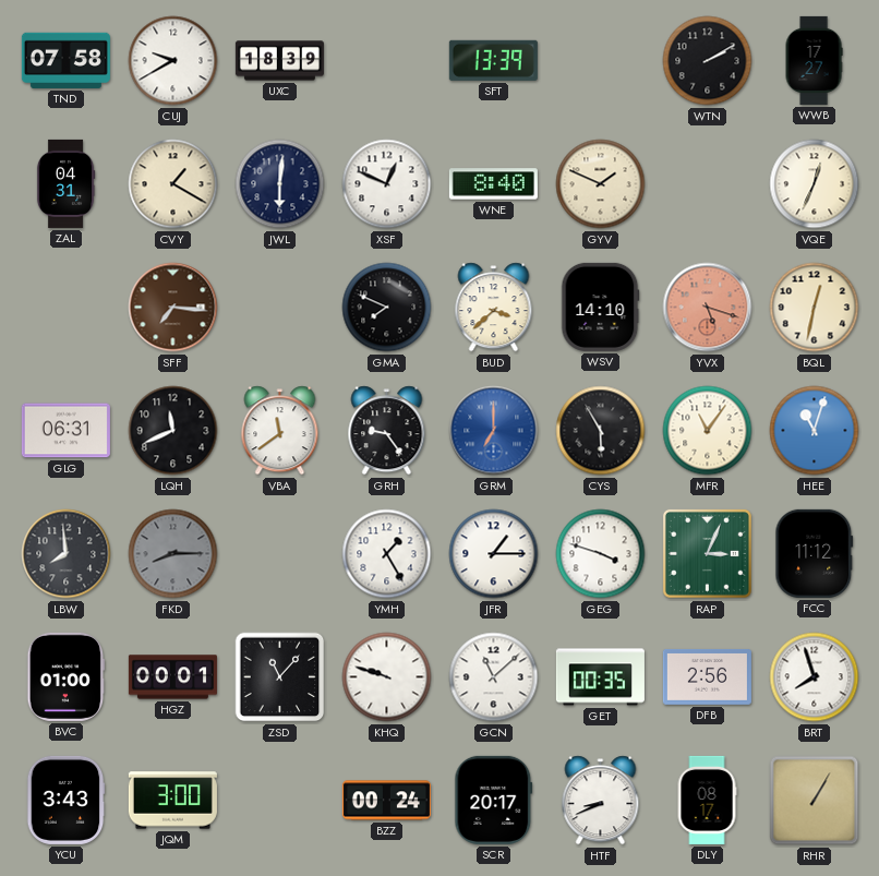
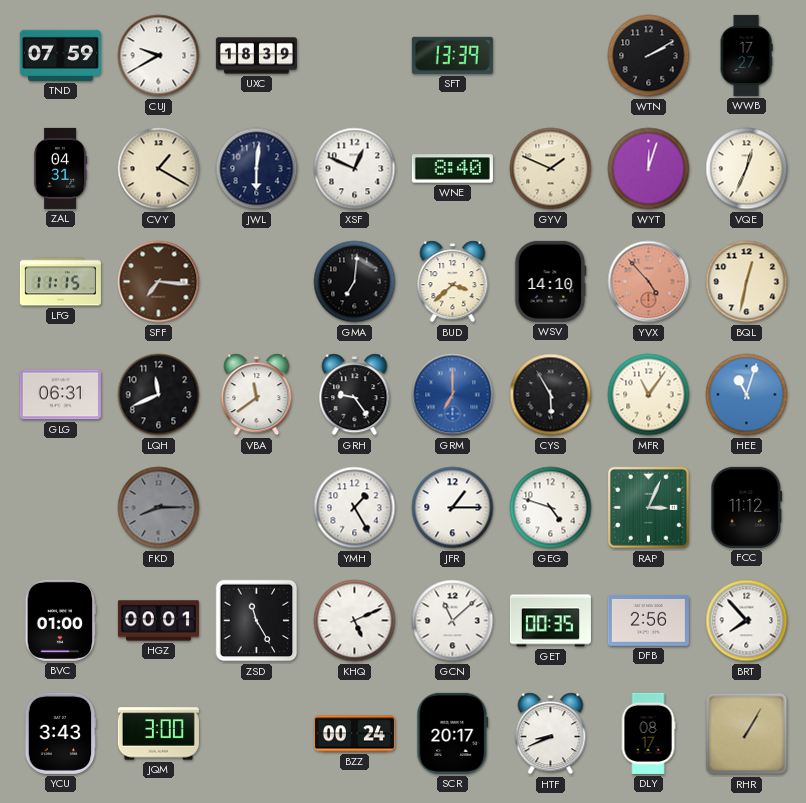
TND: 07:58 -> 07:59
WYT: none -> 12:03
LFG: none -> 11:15
GMA: 7:49 -> 7:01
YVX: 5:18 -> 4:53
LBW: 7:59 -> none
GEG: 3:48 -> 4:48
ZSD: 11:07 -> 11:25
KHQ: 9:48 -> 5:11
BRT: 7:57 -> 7:53
